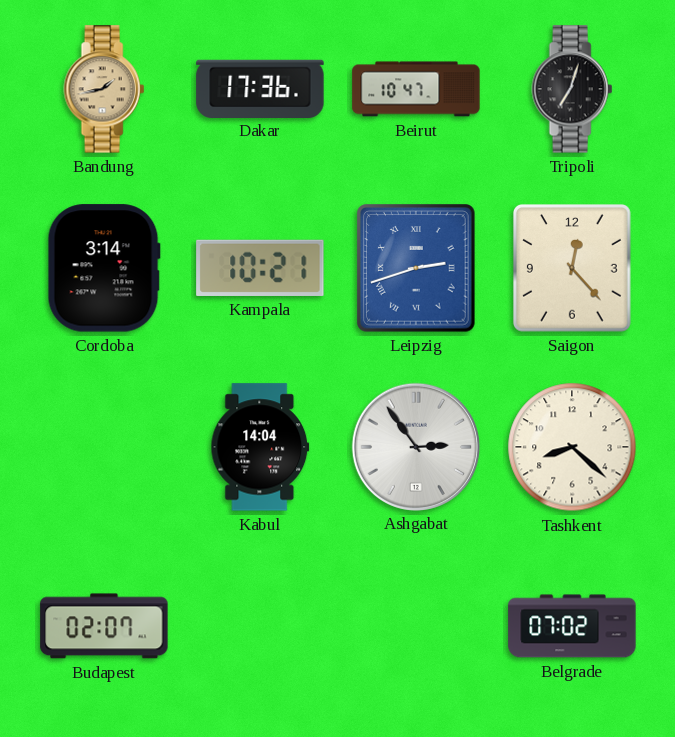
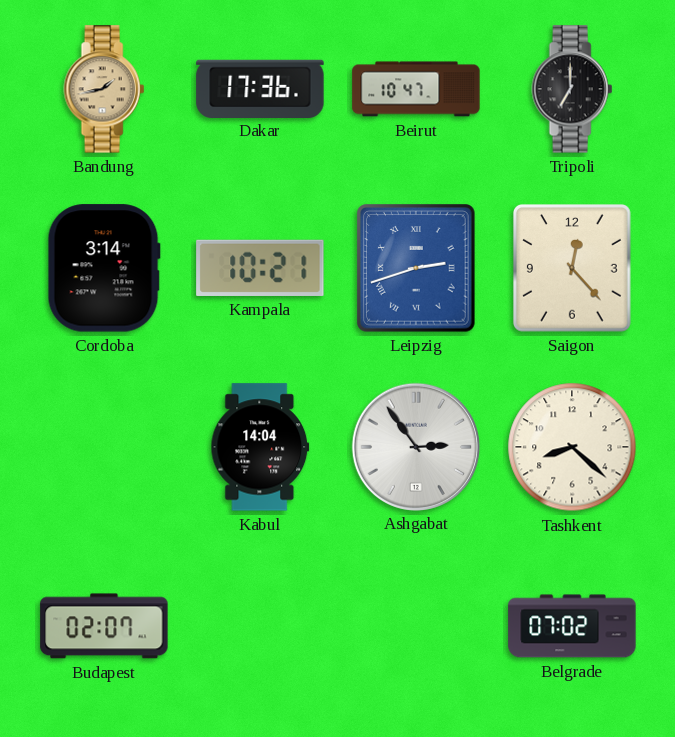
Tripoli: 7:03 -> 7:00
